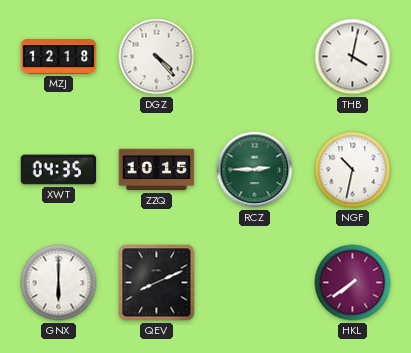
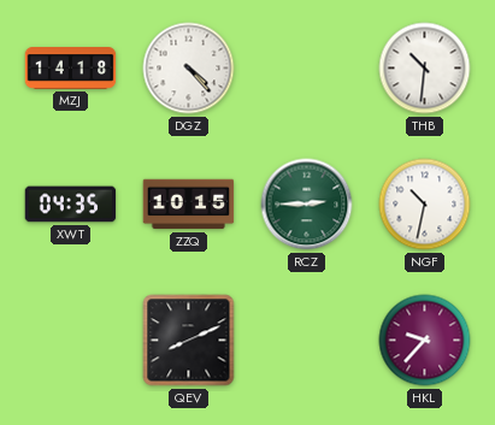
MZJ: 12:18 -> 14:18
THB: 4:02 -> 10:31
GNX: 6:00 -> none
HKL: 7:39 -> 9:37
